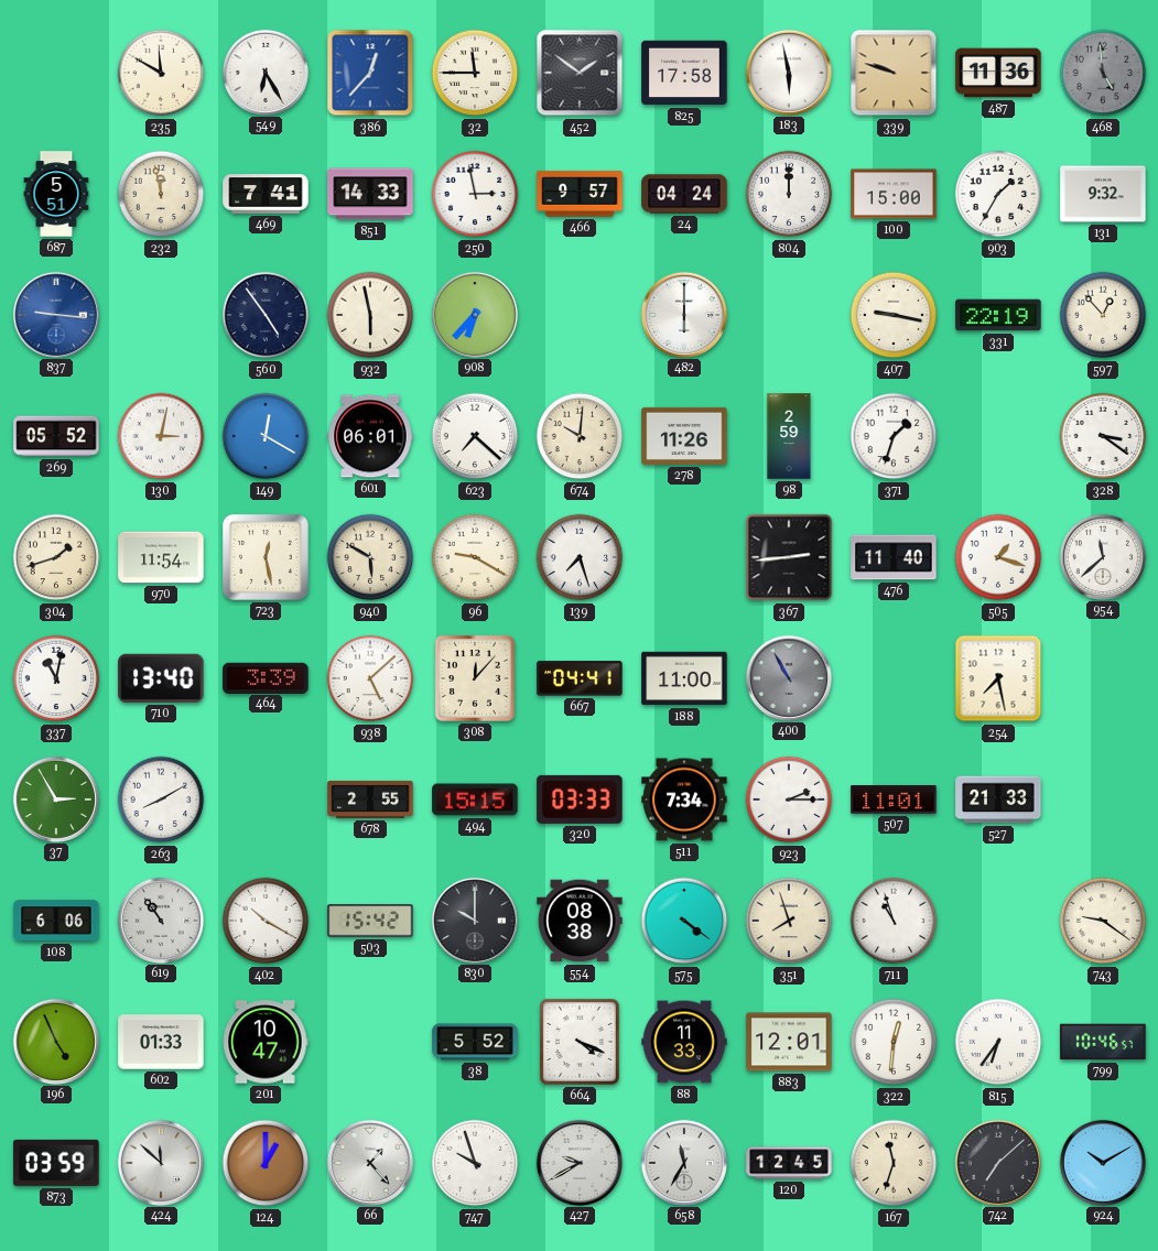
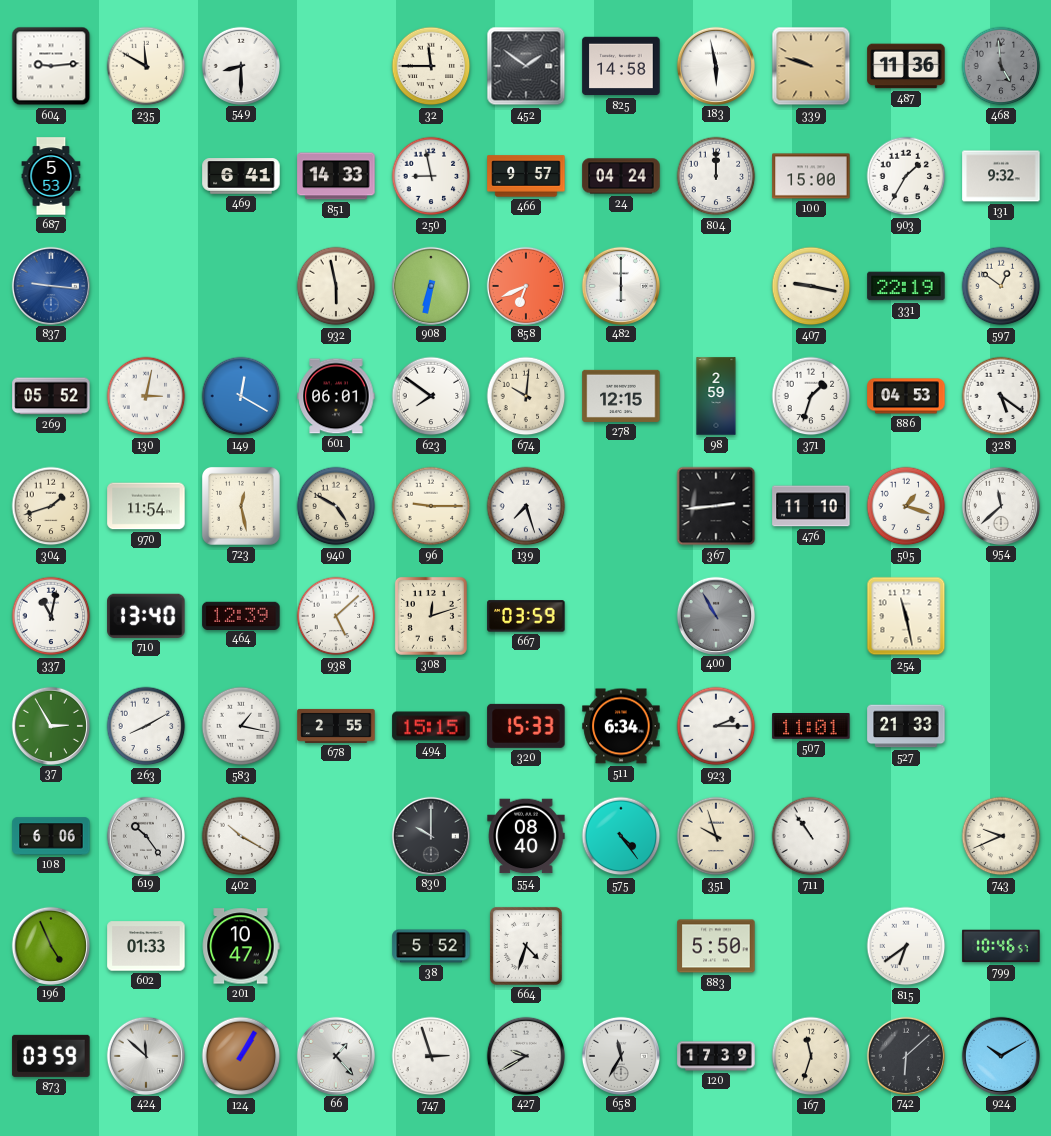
604: none -> 9:14
549: 6:25 -> 8:30
386: 12:37 -> none
825: 17:58 -> 14:58
687: 5:51 -> 5:53
232: 11:58 -> none
469: 7:41 -> 6:41
250: 2:58 -> 8:58
560: 4:54 -> none
908: 6:37 -> 6:32
858: none -> 6:41
597: 12:53 -> 12:51
623: 7:22 -> 7:51
278: 11:26 -> 12:15
886: none -> 04:53
328: 3:21 -> 5:21
940: 5:50 -> 4:50
96: 9:20 -> 9:15
476: 11:40 -> 11:10
464: 3:39 -> 12:39
308: 12:07 -> 12:12
667: 04:41 -> 03:59
188: 11:00 -> none
254: 7:28 -> 11:28
583: none -> 1:17
320: 03:33 -> 15:33
511: 7:34 -> 6:34
619: 10:54 -> 10:24
503: 15:42 -> none
554: 08:38 -> 08:40
575: 4:21 -> 4:24
351: 7:57 -> 9:57
711: 10:57 -> 10:54
743: 9:21 -> 9:41
664: 4:19 -> 4:33
88: 11:33 -> none
883: 12:01 -> 5:50
322: 12:31 -> none
815: 6:36 -> 6:39
124: 1:00 -> 1:05
747: 9:57 -> 2:57
120: 12:45 -> 17:39
742: 7:08 -> 6:08
